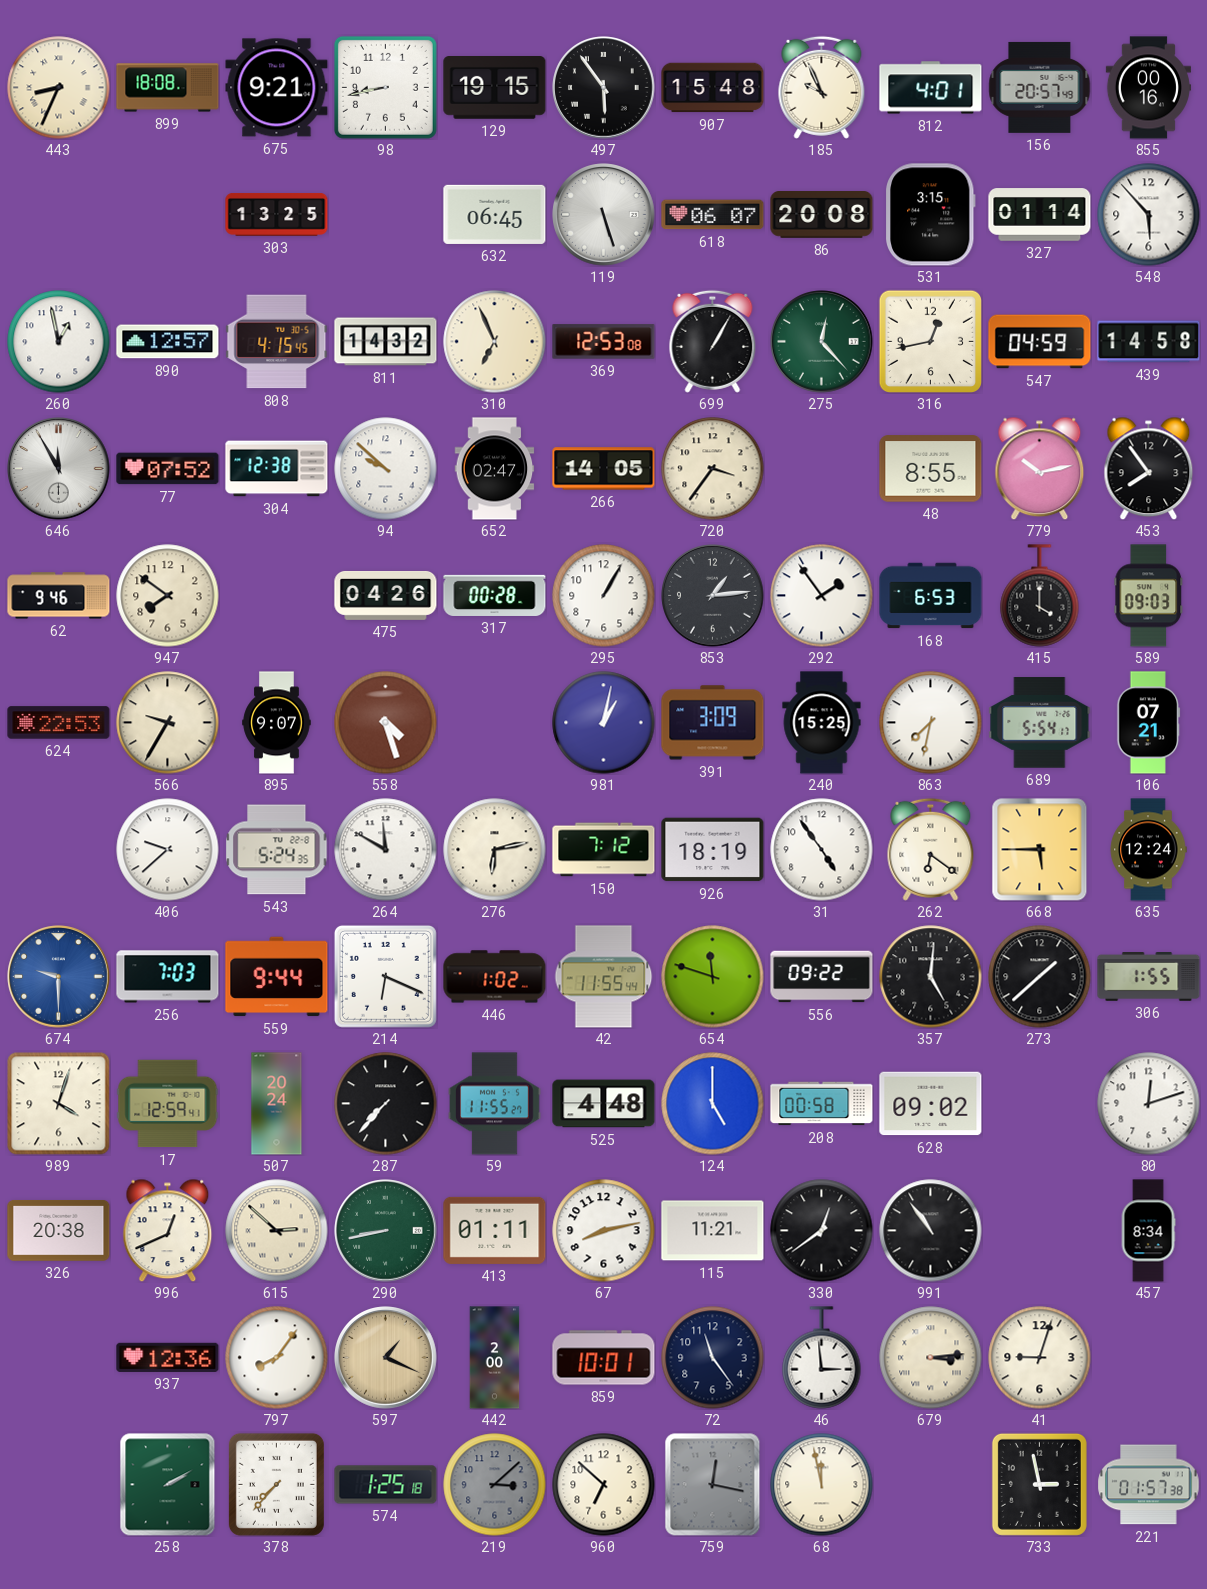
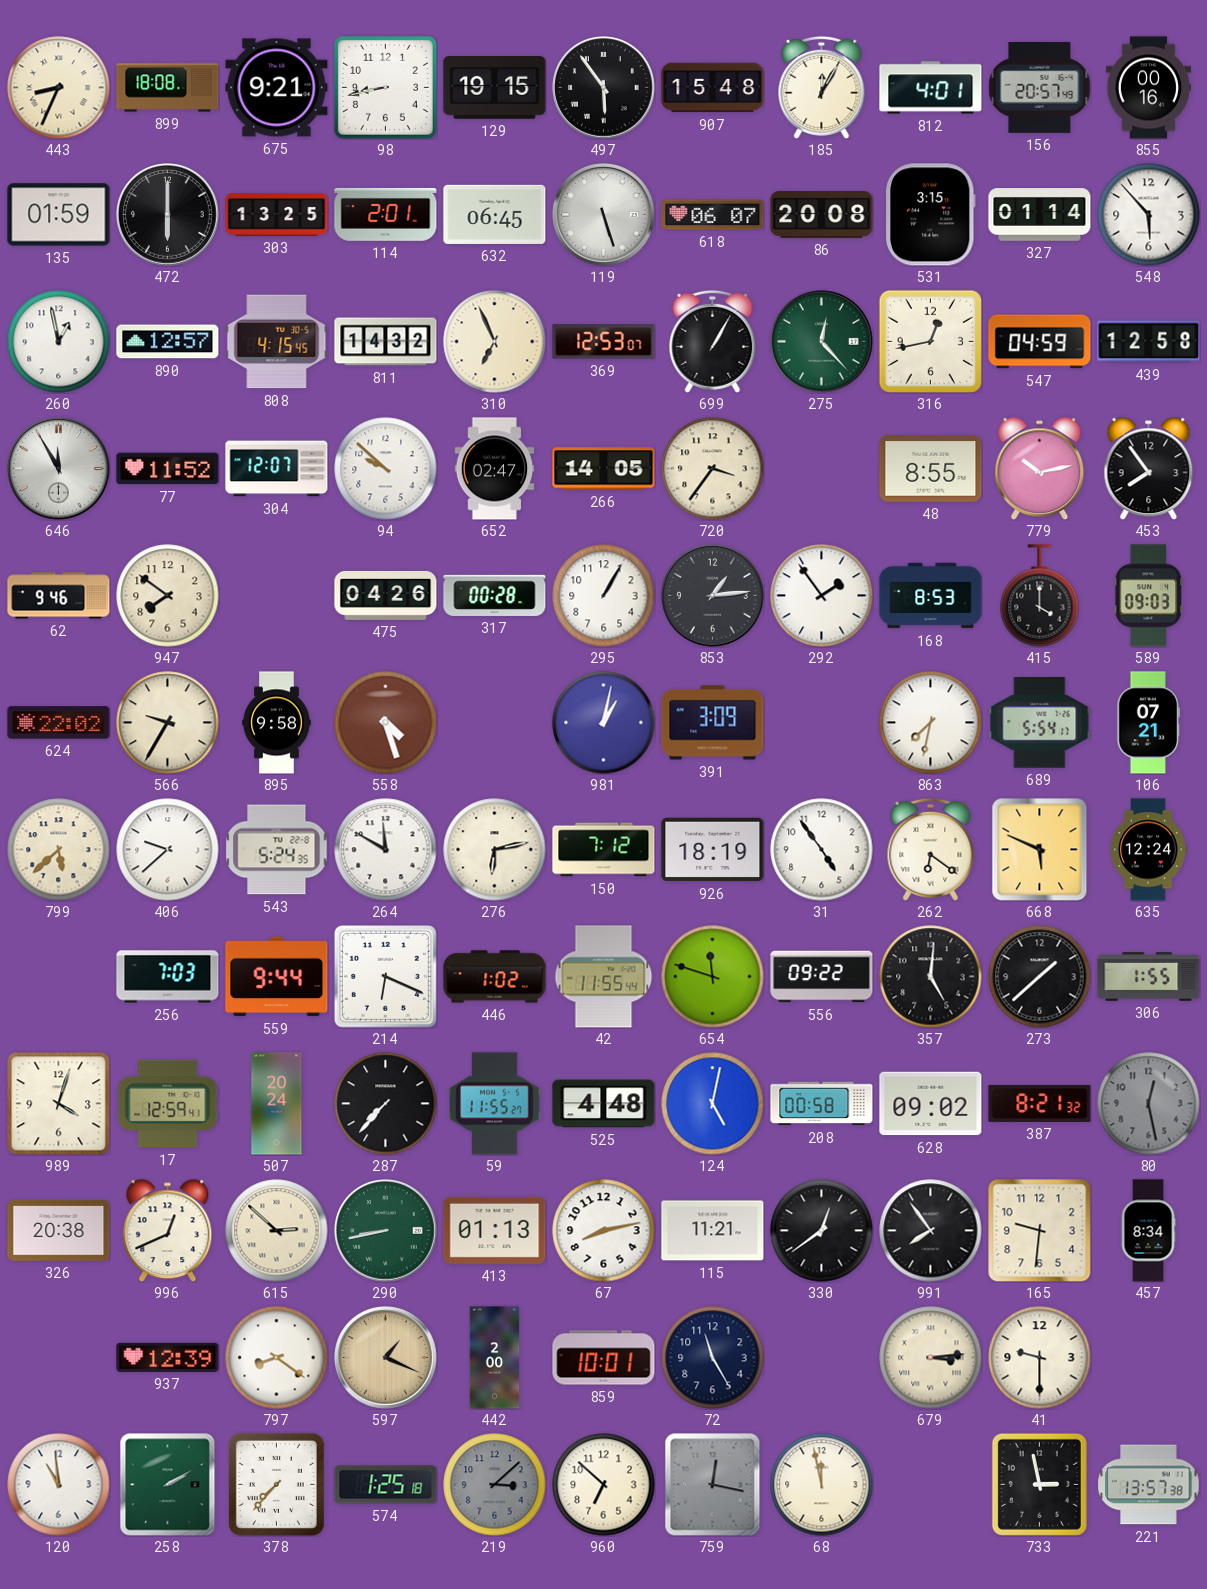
185: 9:56 -> 12:05
135: none -> 01:59
472: none -> 6:00
114: none -> 2:01
369: 12:53:08 -> 12:53:07
439: 14:58 -> 12:58
77: 07:52 -> 11:52
304: 12:38 -> 12:07
168: 6:53 -> 8:53
624: 22:53 -> 22:02
895: 9:07 -> 9:58
240: 15:25 -> none
799: none -> 5:38
668: 5:45 -> 5:49
674: 9:30 -> none
124: 5:00 -> 5:02
387: none -> 8:21
80: 12:12 -> 12:28
80 dial: white -> grey
413: 01:11 -> 01:13
991: 10:54 -> 7:54
165: none -> 9:31
937: 12:36 -> 12:39
797: 8:06 -> 8:21
72: 11:24 -> 11:25
46: 2:59 -> none
41: 9:03 -> 9:30
120: none -> 10:59
221: 01:57 -> 13:57
